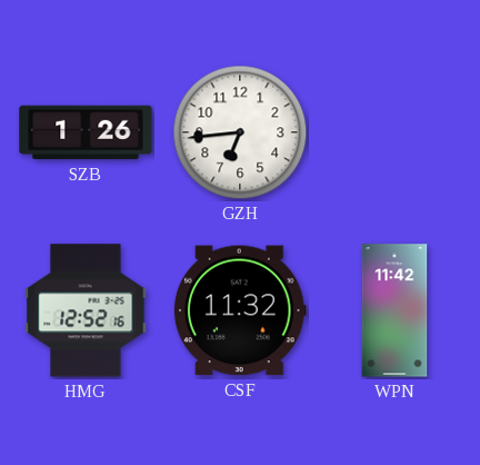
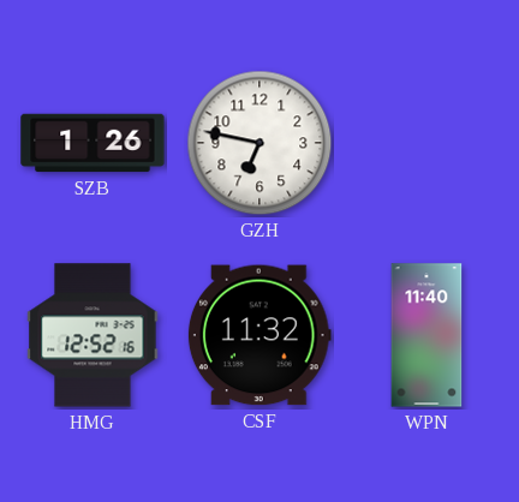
GZH: 6:44 -> 6:47
WPN: 11:42 -> 11:40
